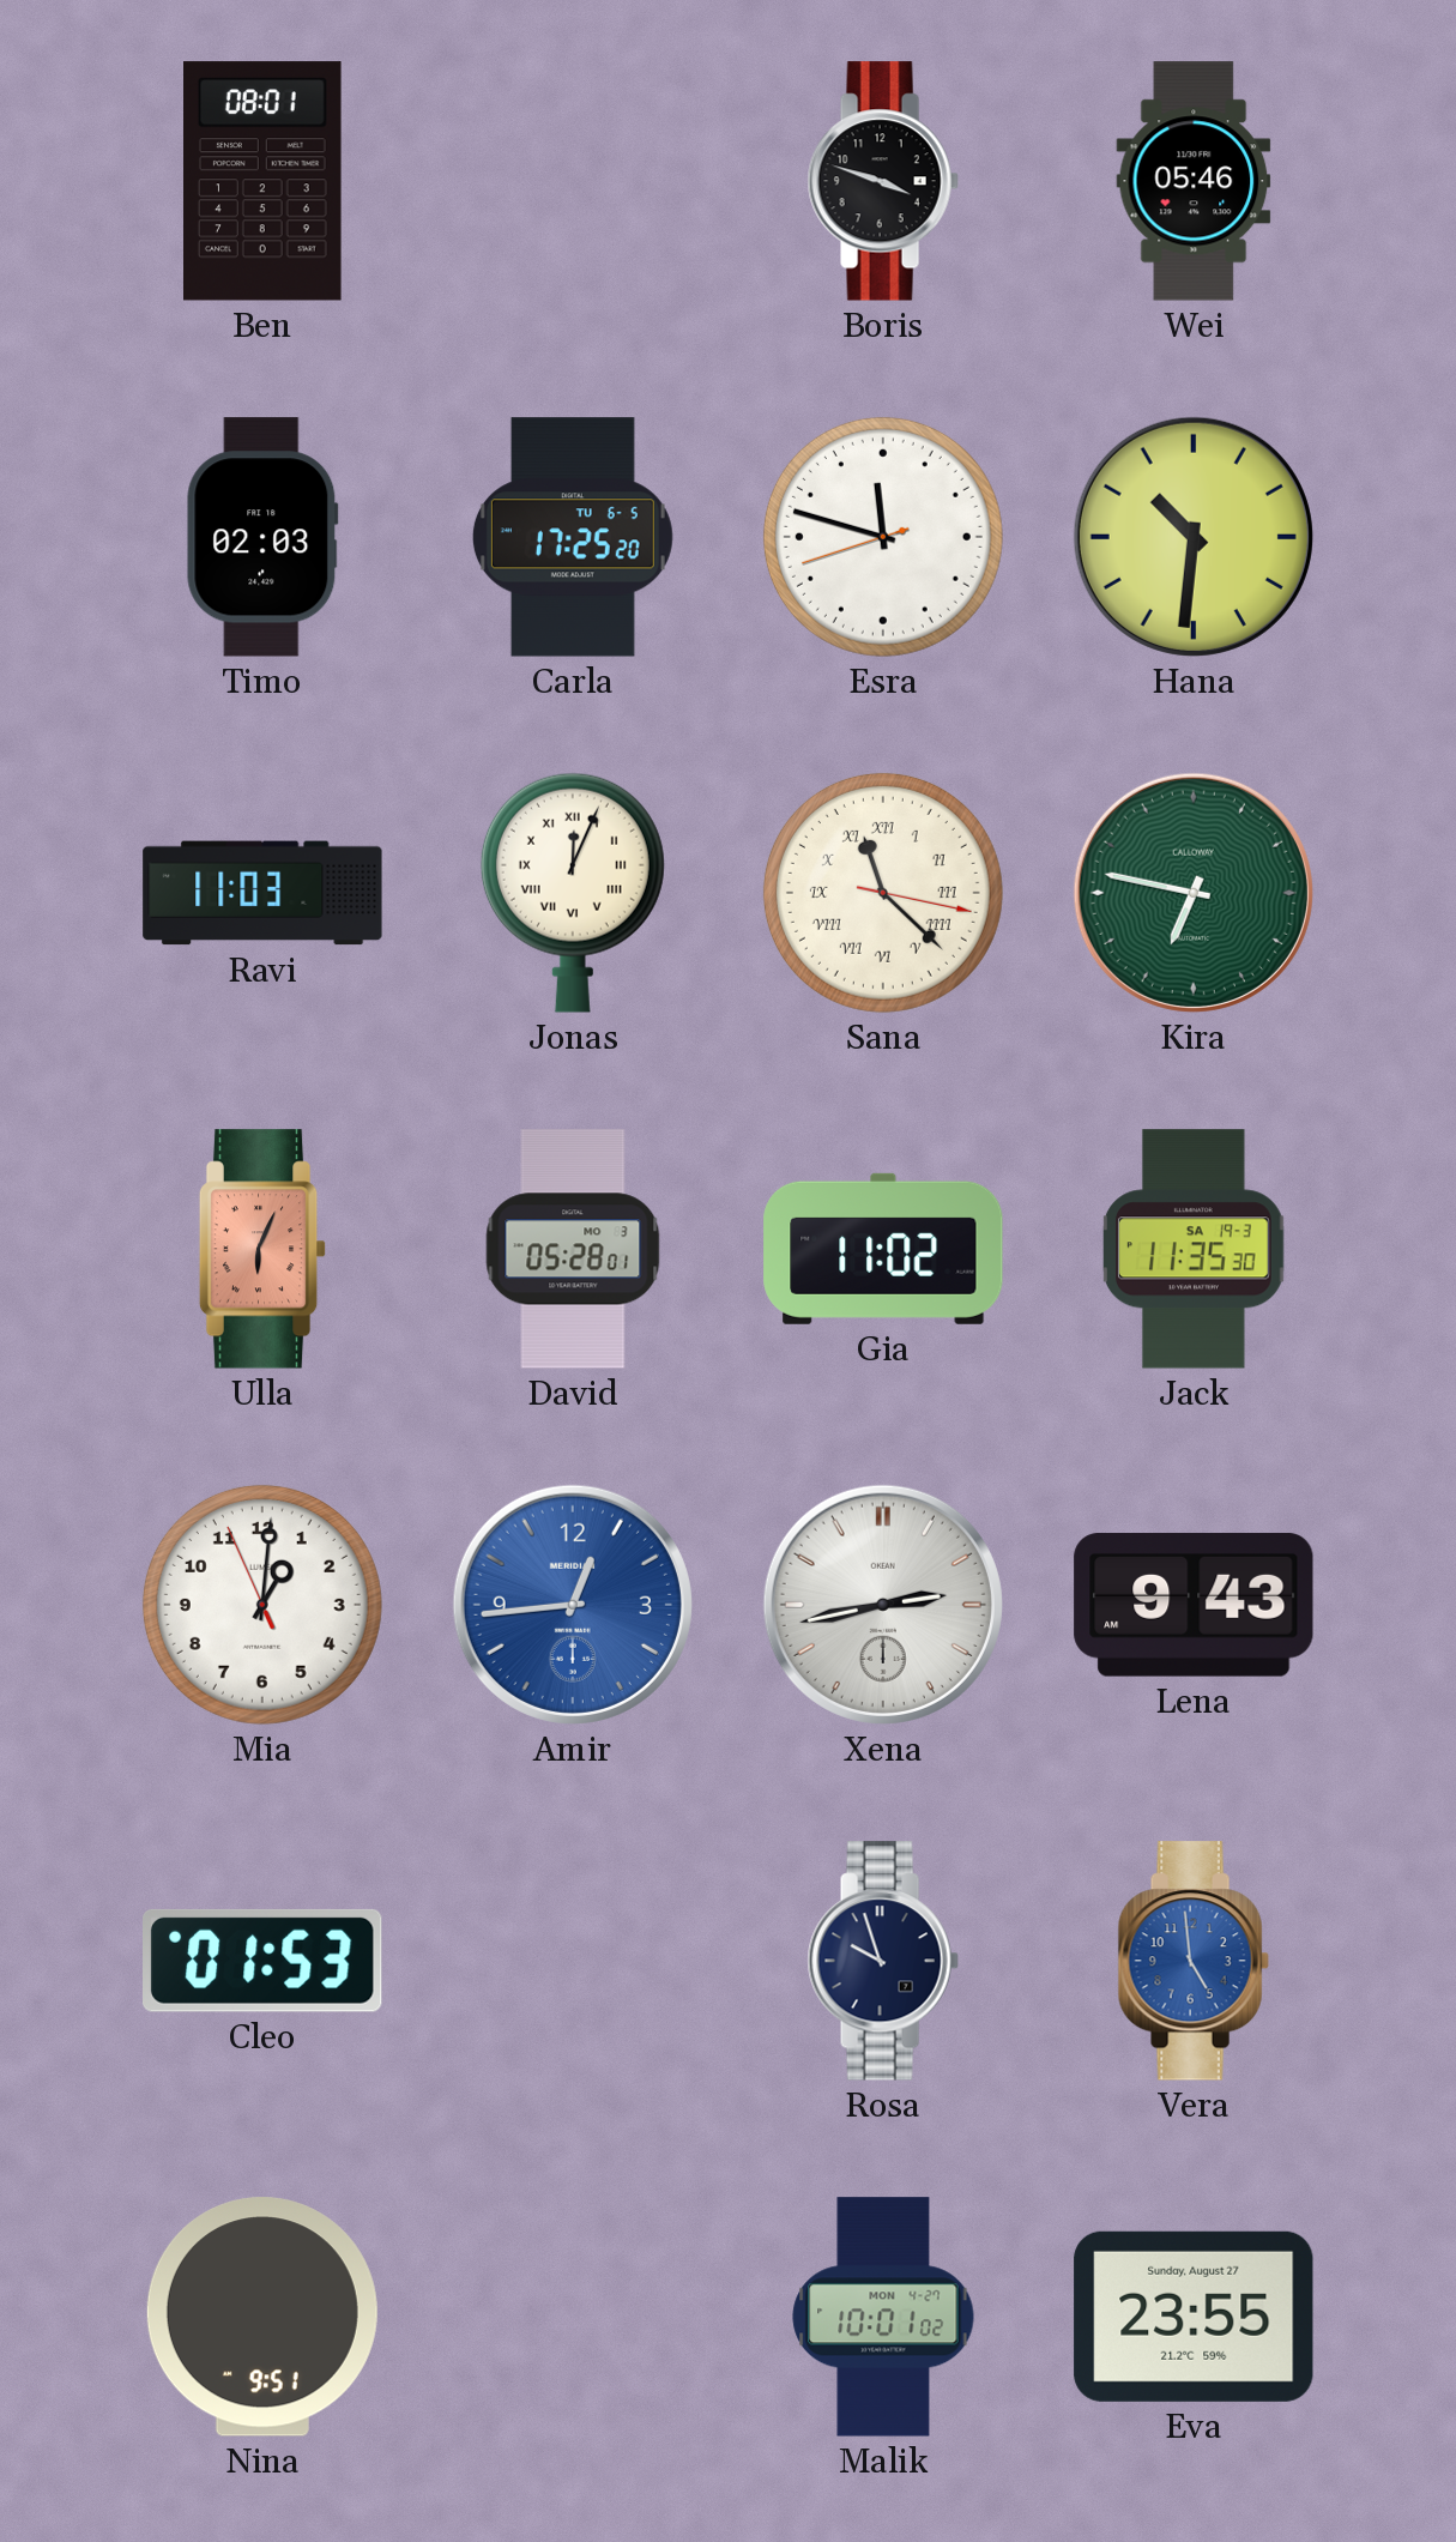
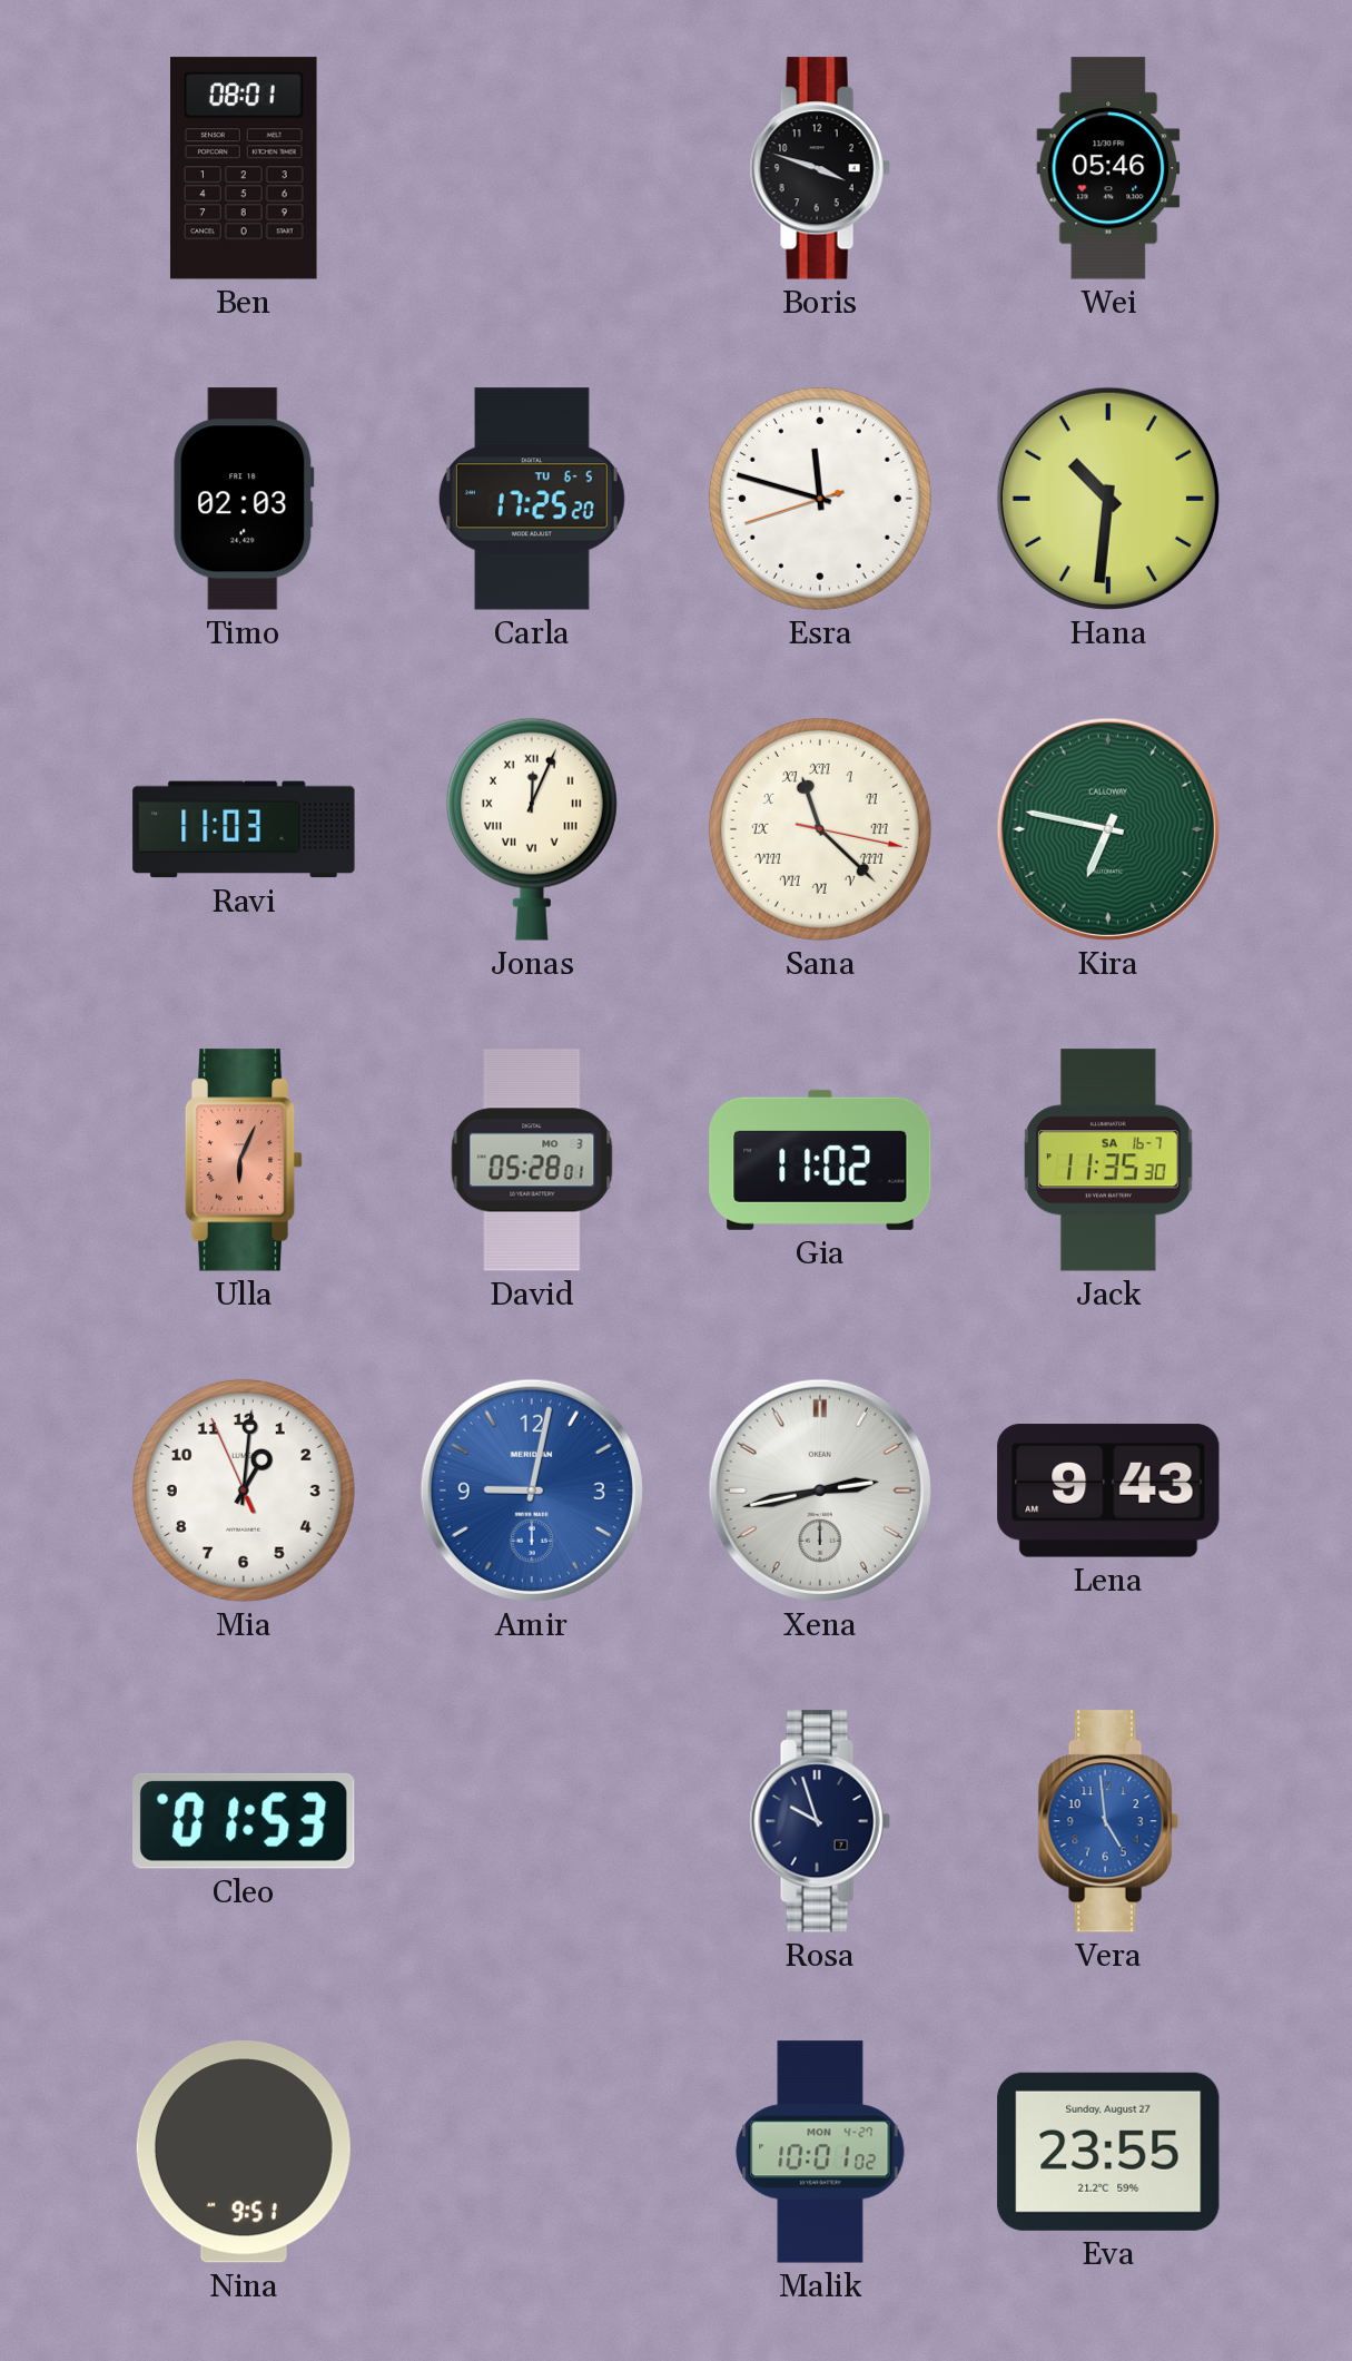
Jack date: SA 19-3 -> SA 16-7
Amir: 12:44 -> 9:02
